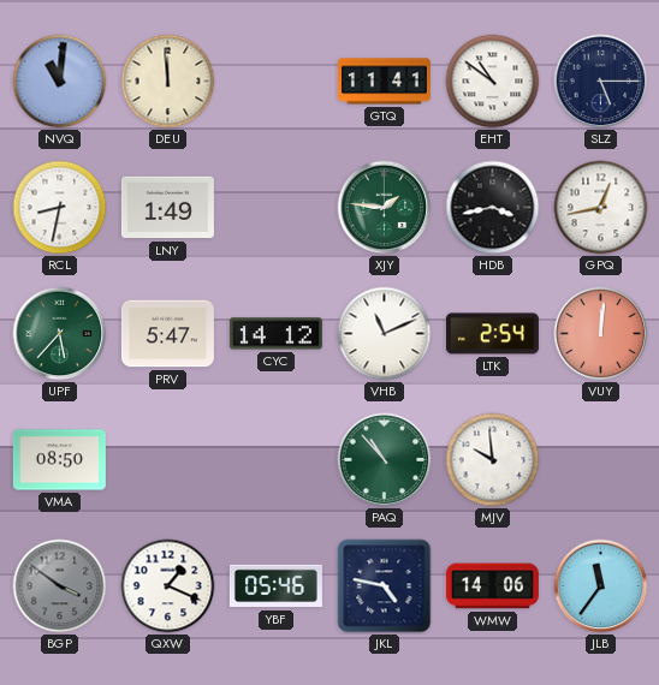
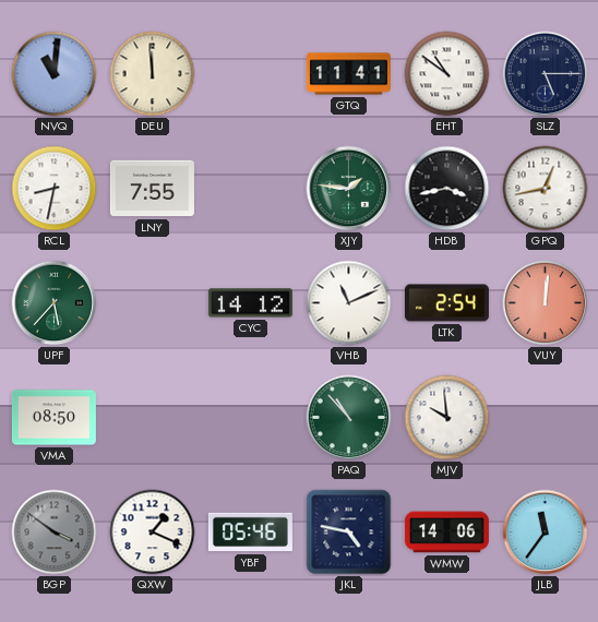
LNY: 1:49 -> 7:55
PRV: 5:47 -> none
